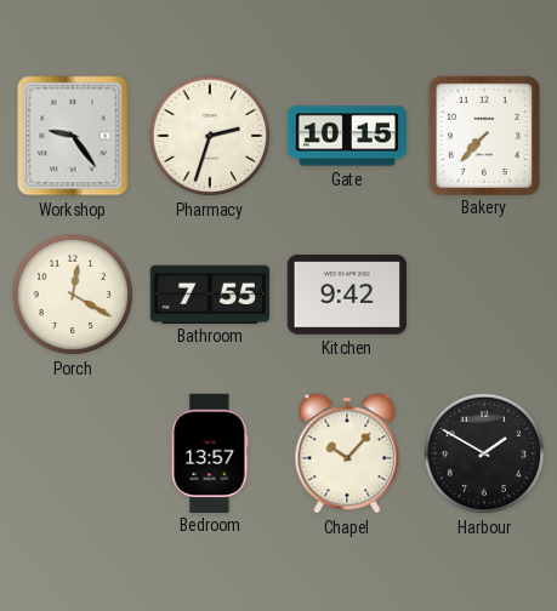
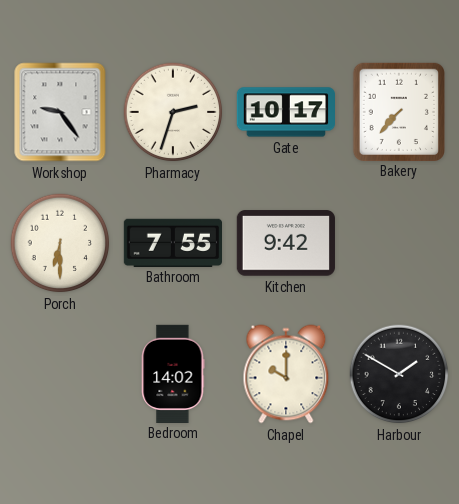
Gate: 10:15 -> 10:17
Porch: 12:20 -> 6:30
Bedroom: 13:57 -> 14:02
Chapel: 10:07 -> 10:00
